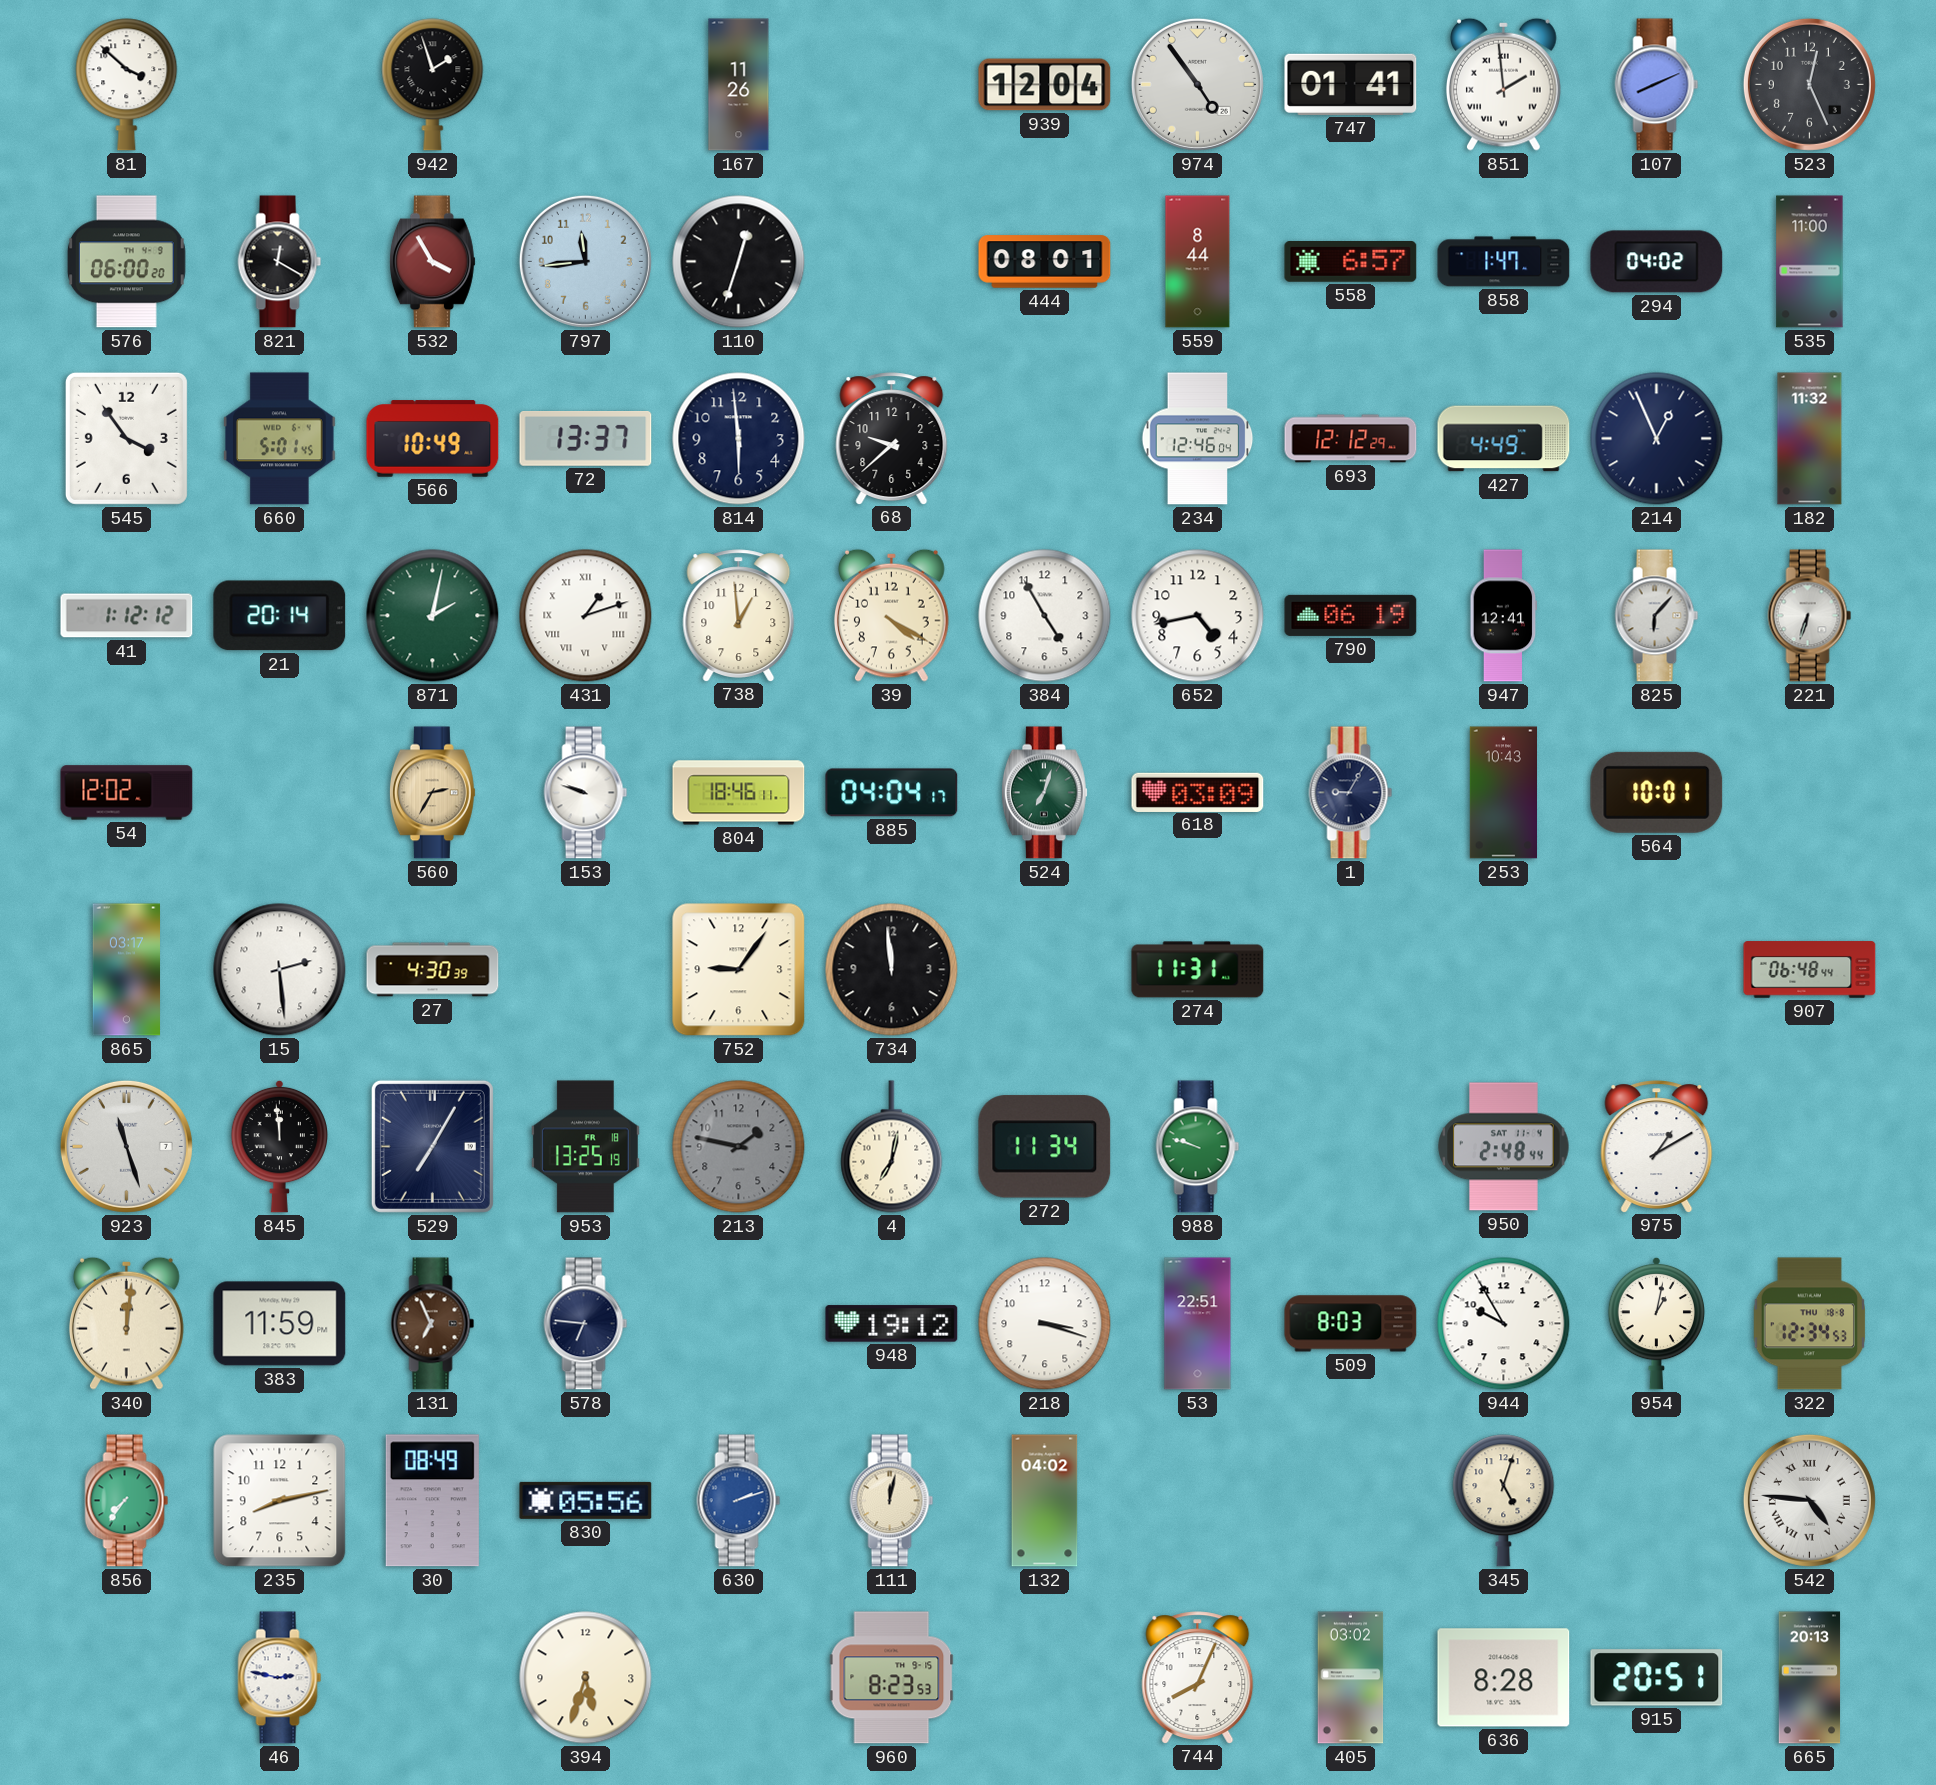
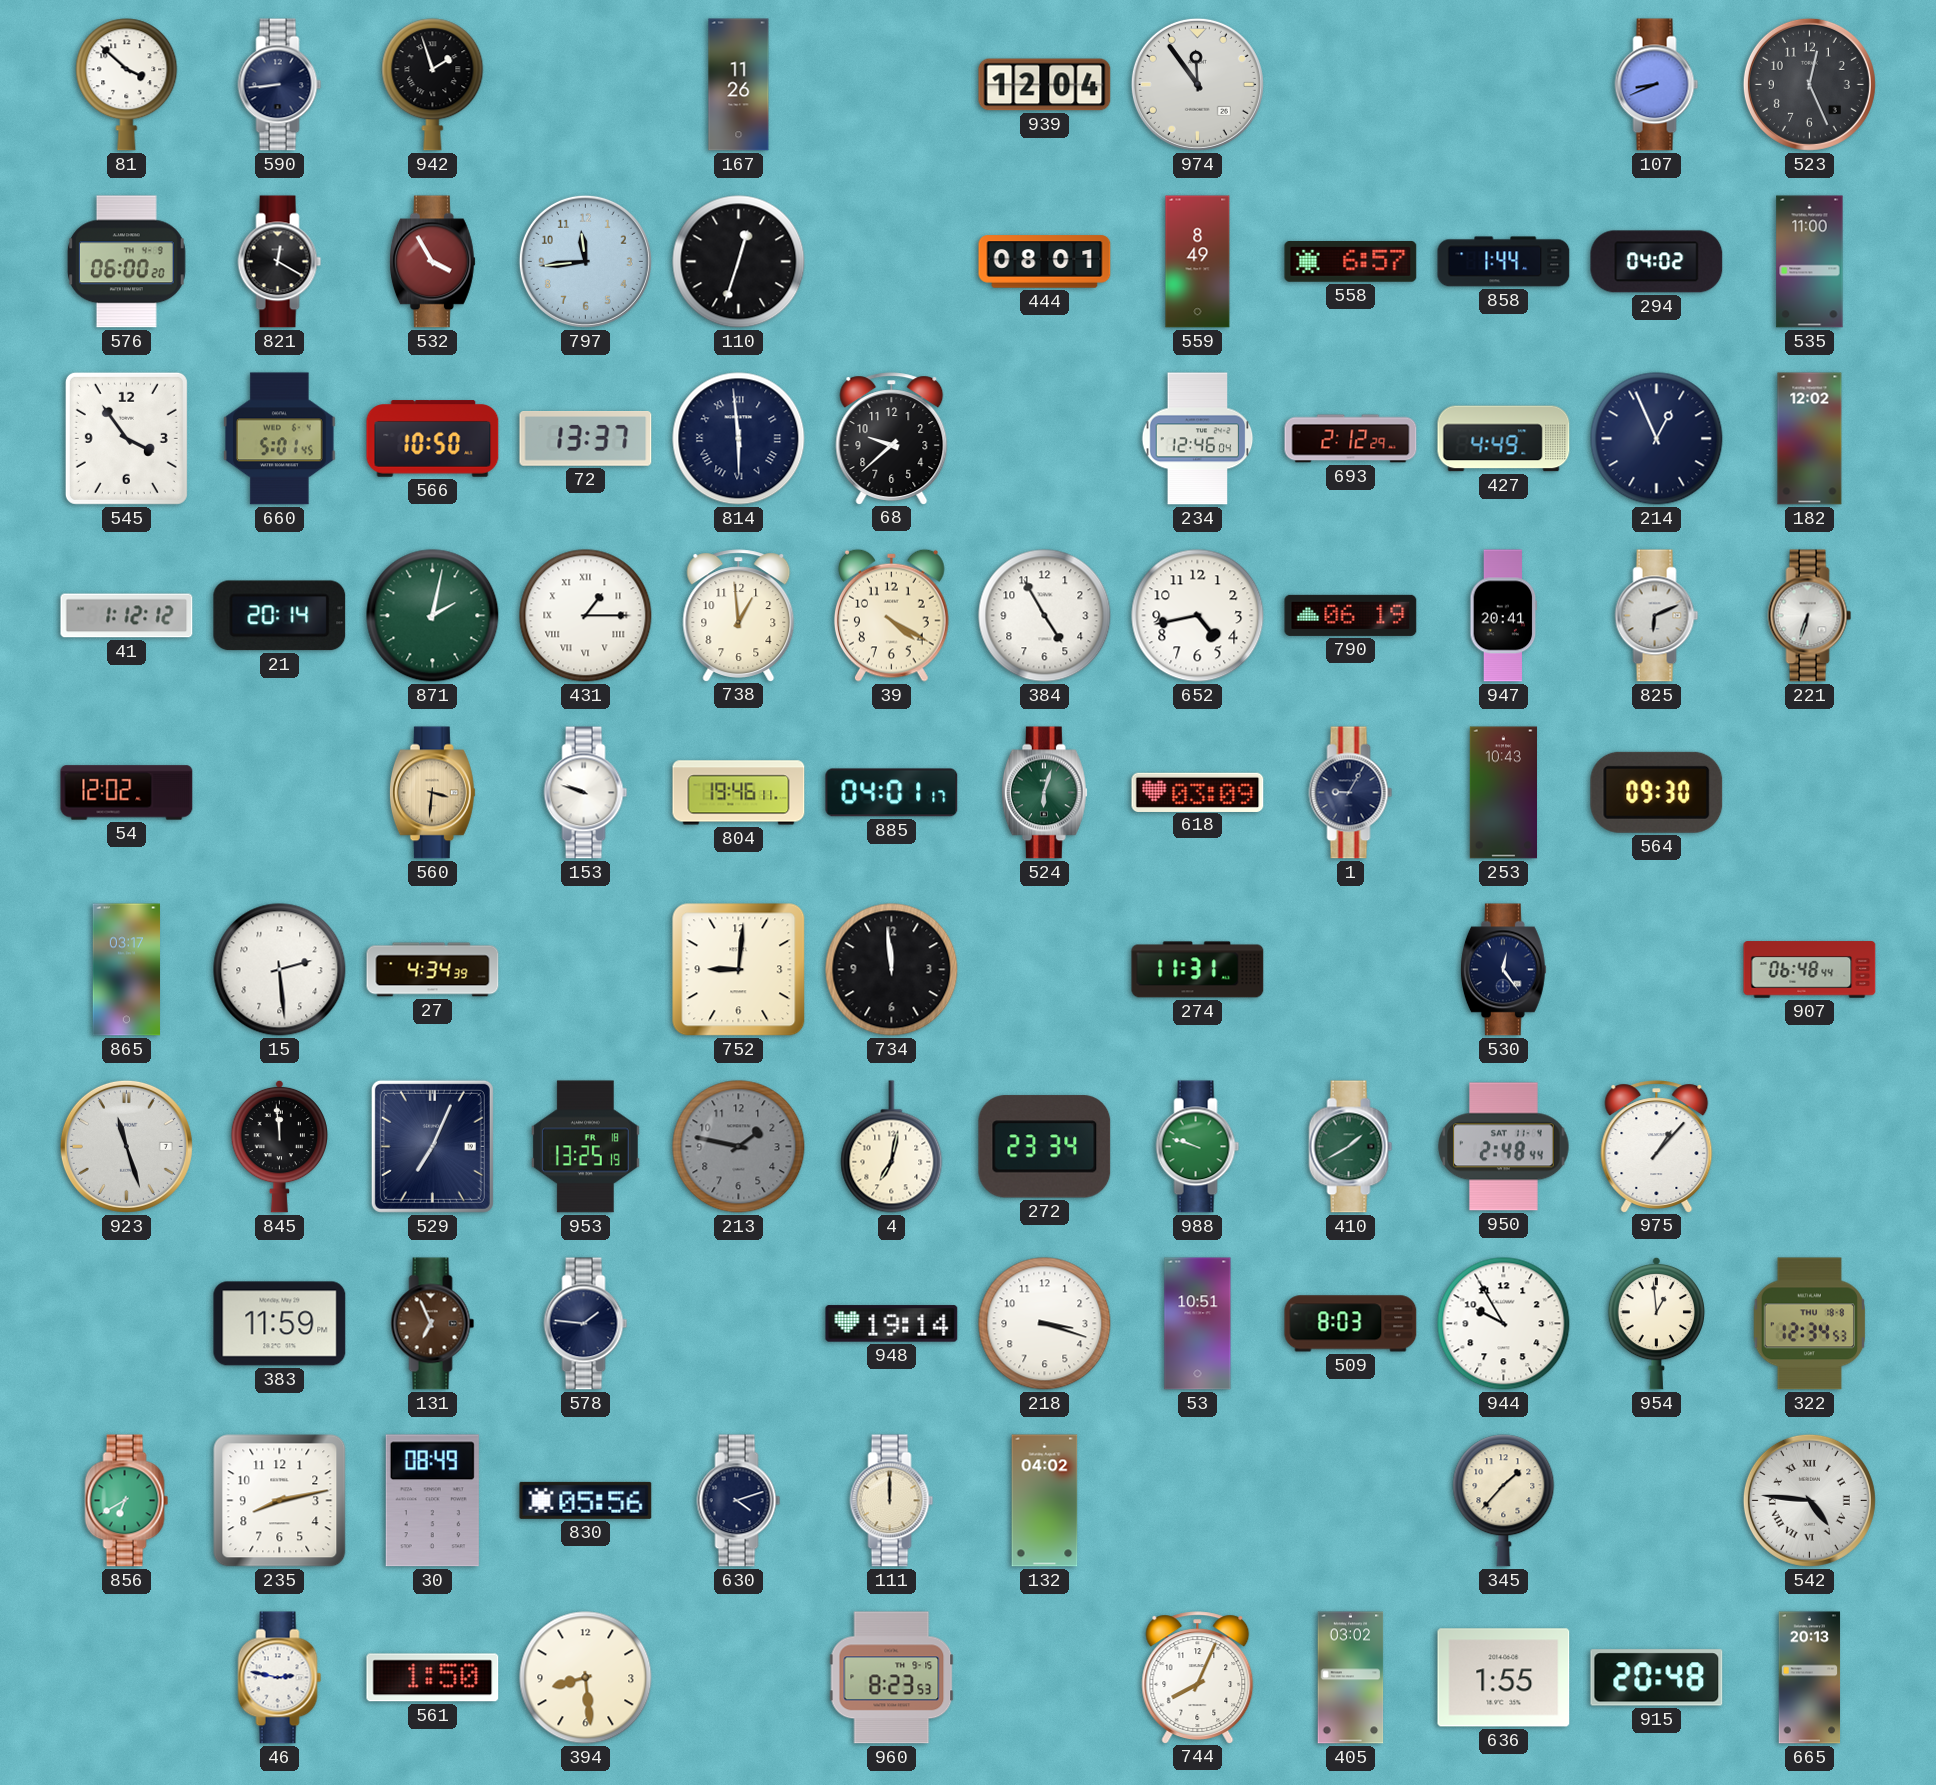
590: none -> 8:44
974: 4:54 -> 11:54
747: 01:41 -> none
851: 1:59 -> none
107: 8:11 -> 8:41
559: 8:44 -> 8:49
858: 1:47 -> 1:44
566: 10:49 -> 10:50
814 numerals: Arabic -> Roman
693: 12:12 -> 2:12
182: 11:32 -> 12:02
431: 1:12 -> 1:15
947: 12:41 -> 20:41
825: 6:07 -> 6:11
560: 2:35 -> 3:31
804: 18:46 -> 19:46
885: 04:04 -> 04:01
524: 7:03 -> 6:03
564: 10:01 -> 09:30
27: 4:30 -> 4:34
752: 9:06 -> 9:01
530: none -> 12:24
529: 7:05 -> 7:04
272: 11:34 -> 23:34
410: none -> 1:40
975: 1:10 -> 1:07
340: 12:01 -> none
578: 6:46 -> 1:46
948: 19:12 -> 19:14
53: 22:51 -> 10:51
954: 1:02 -> 12:59
856: 7:36 -> 6:40
630: 2:12 -> 4:12
630 dial: blue -> navy
111: 12:02 -> 12:00
345: 5:03 -> 1:37
561: none -> 1:50
394: 5:33 -> 8:29
636: 8:28 -> 1:55
915: 20:51 -> 20:48
